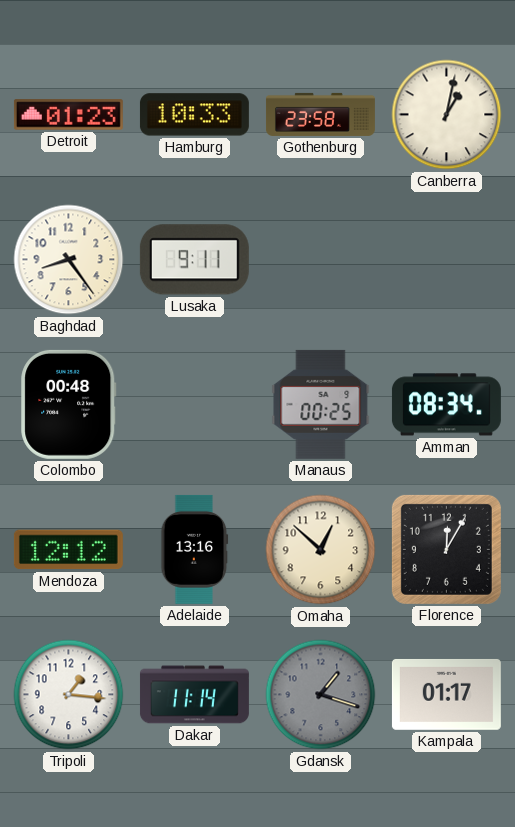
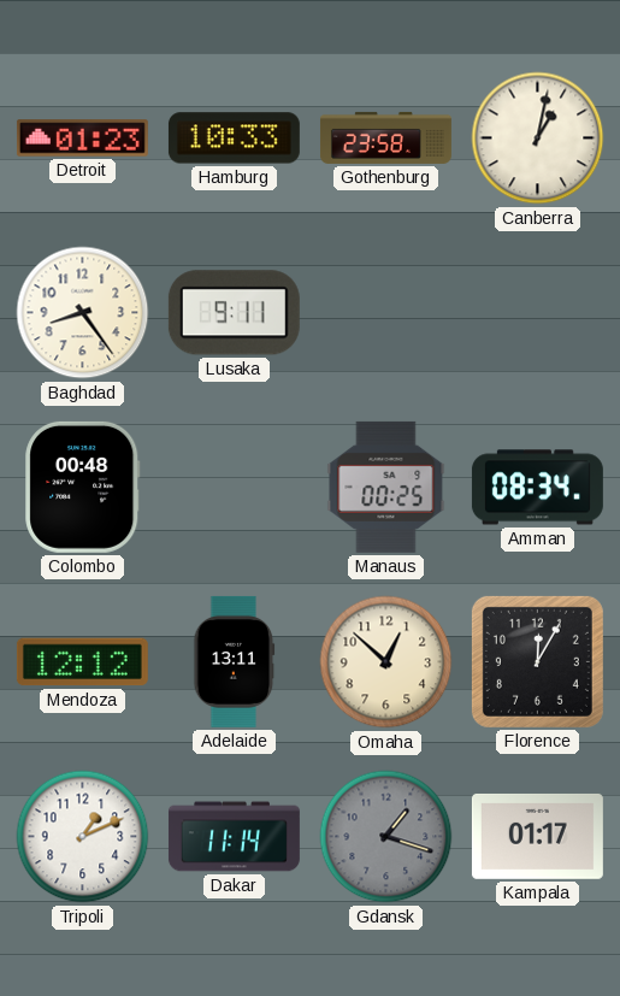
Adelaide: 13:16 -> 13:11
Tripoli: 1:16 -> 1:11
